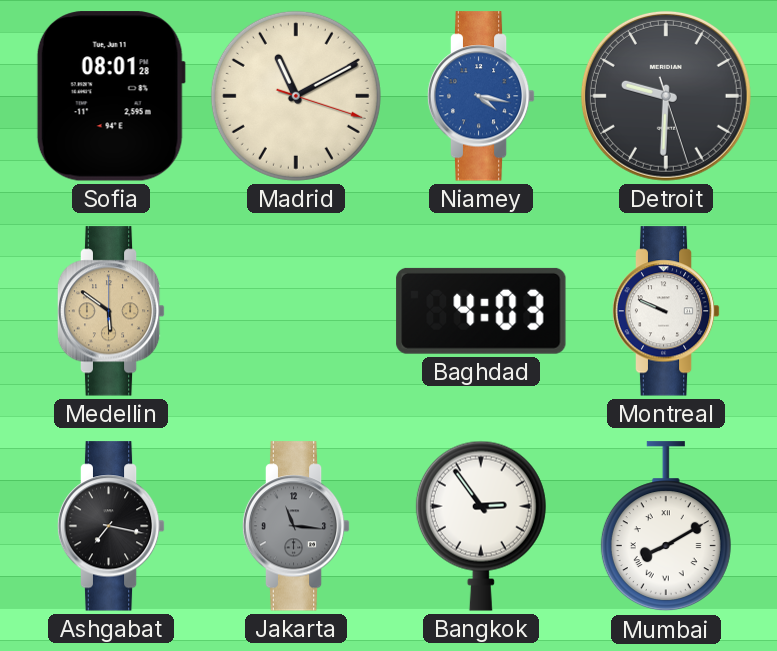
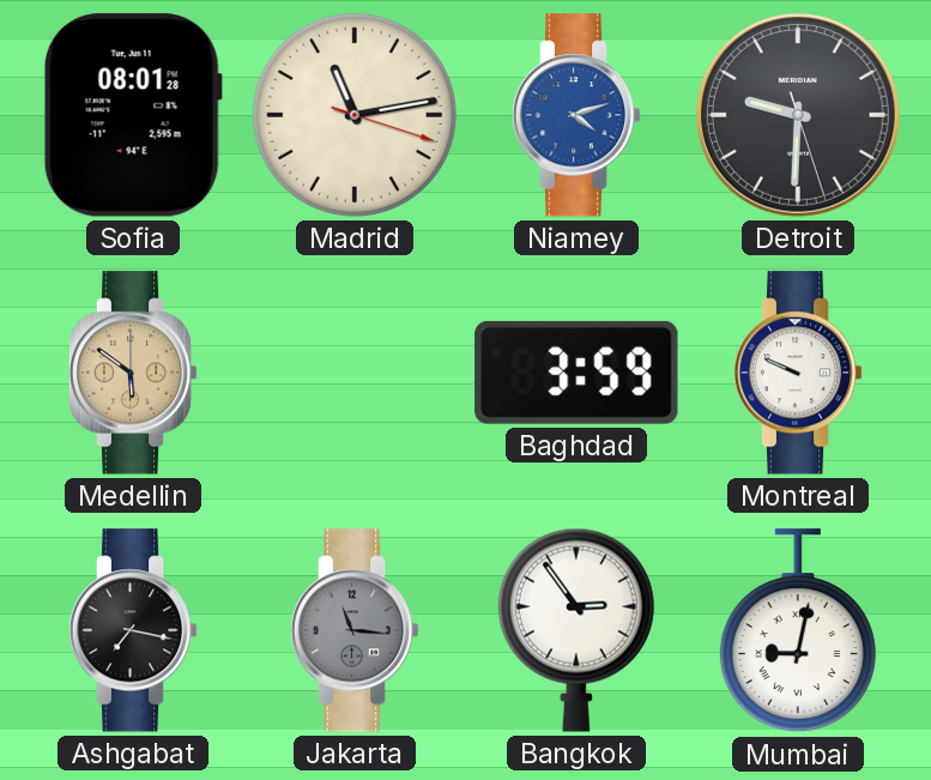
Madrid: 11:10 -> 11:13
Niamey: 4:17 -> 4:12
Baghdad: 4:03 -> 3:59
Mumbai: 8:10 -> 9:02
